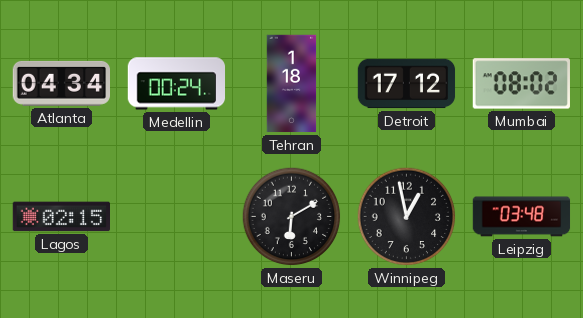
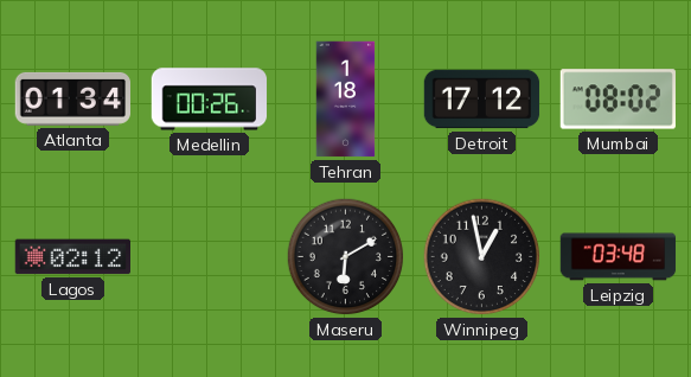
Atlanta: 04:34 -> 01:34
Medellin: 00:24 -> 00:26
Lagos: 02:15 -> 02:12
